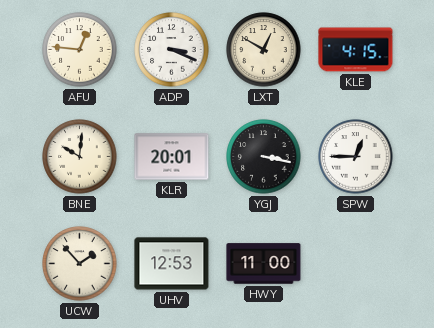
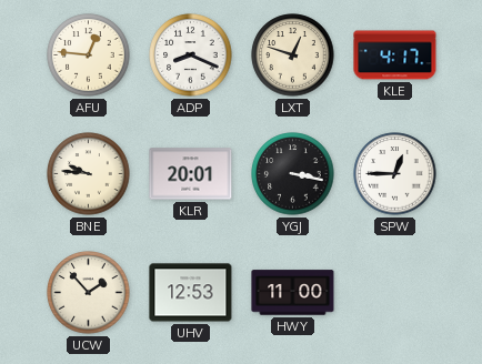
ADP: 3:19 -> 8:19
LXT: 12:50 -> 12:48
KLE: 4:15 -> 4:17
BNE: 10:01 -> 9:46
